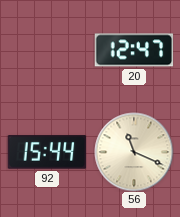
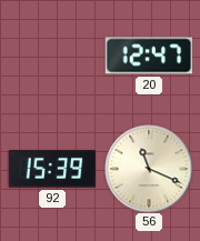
92: 15:44 -> 15:39
